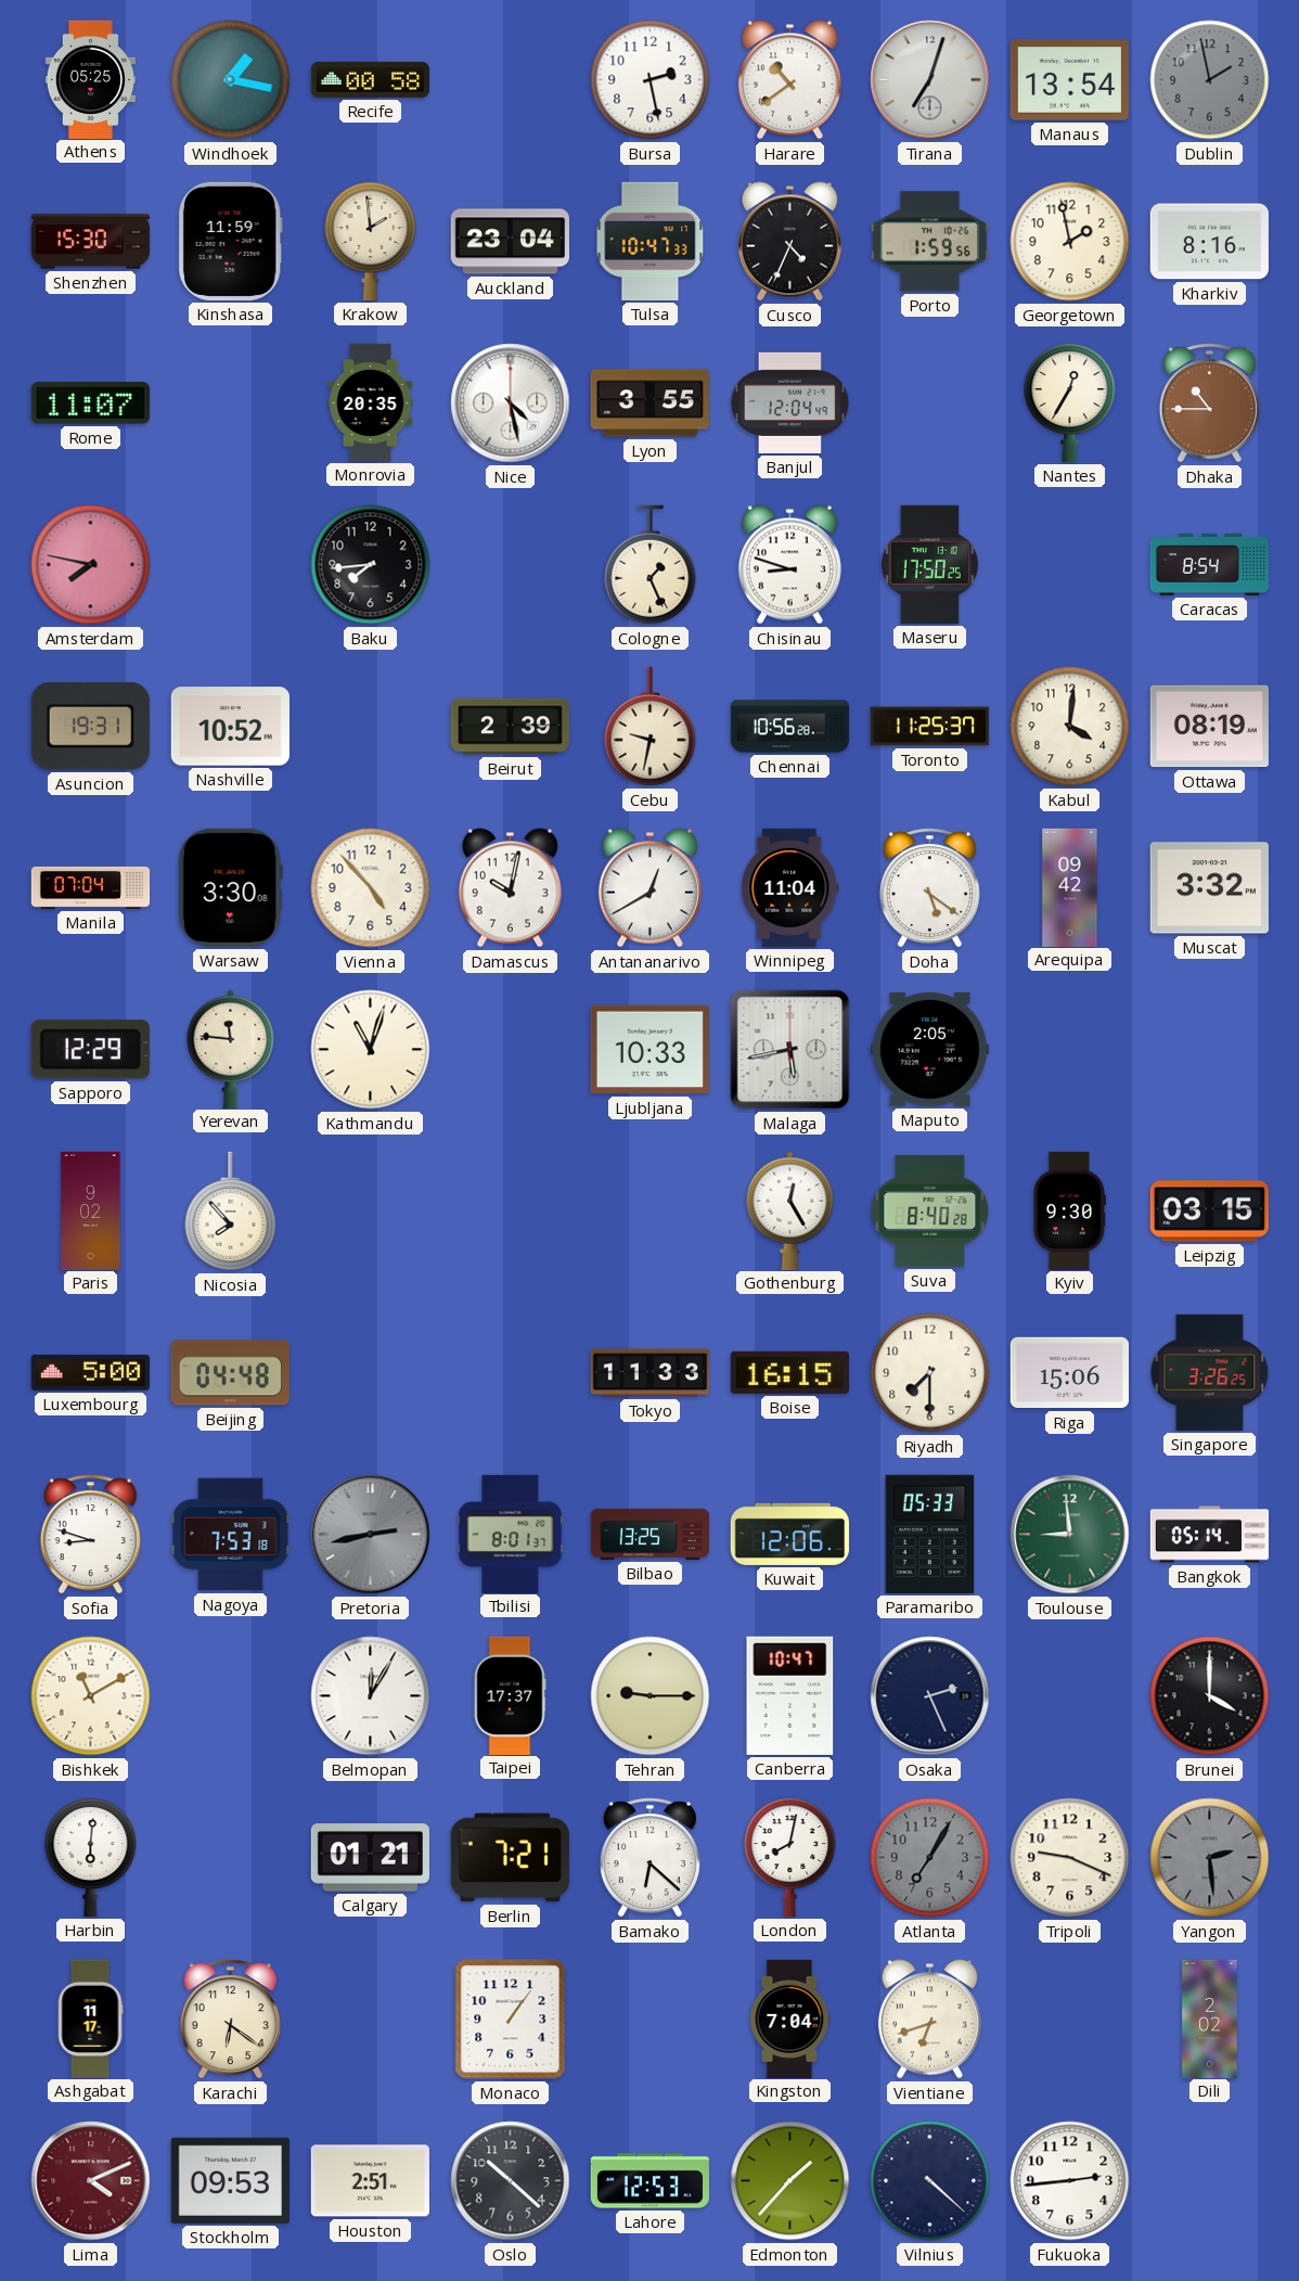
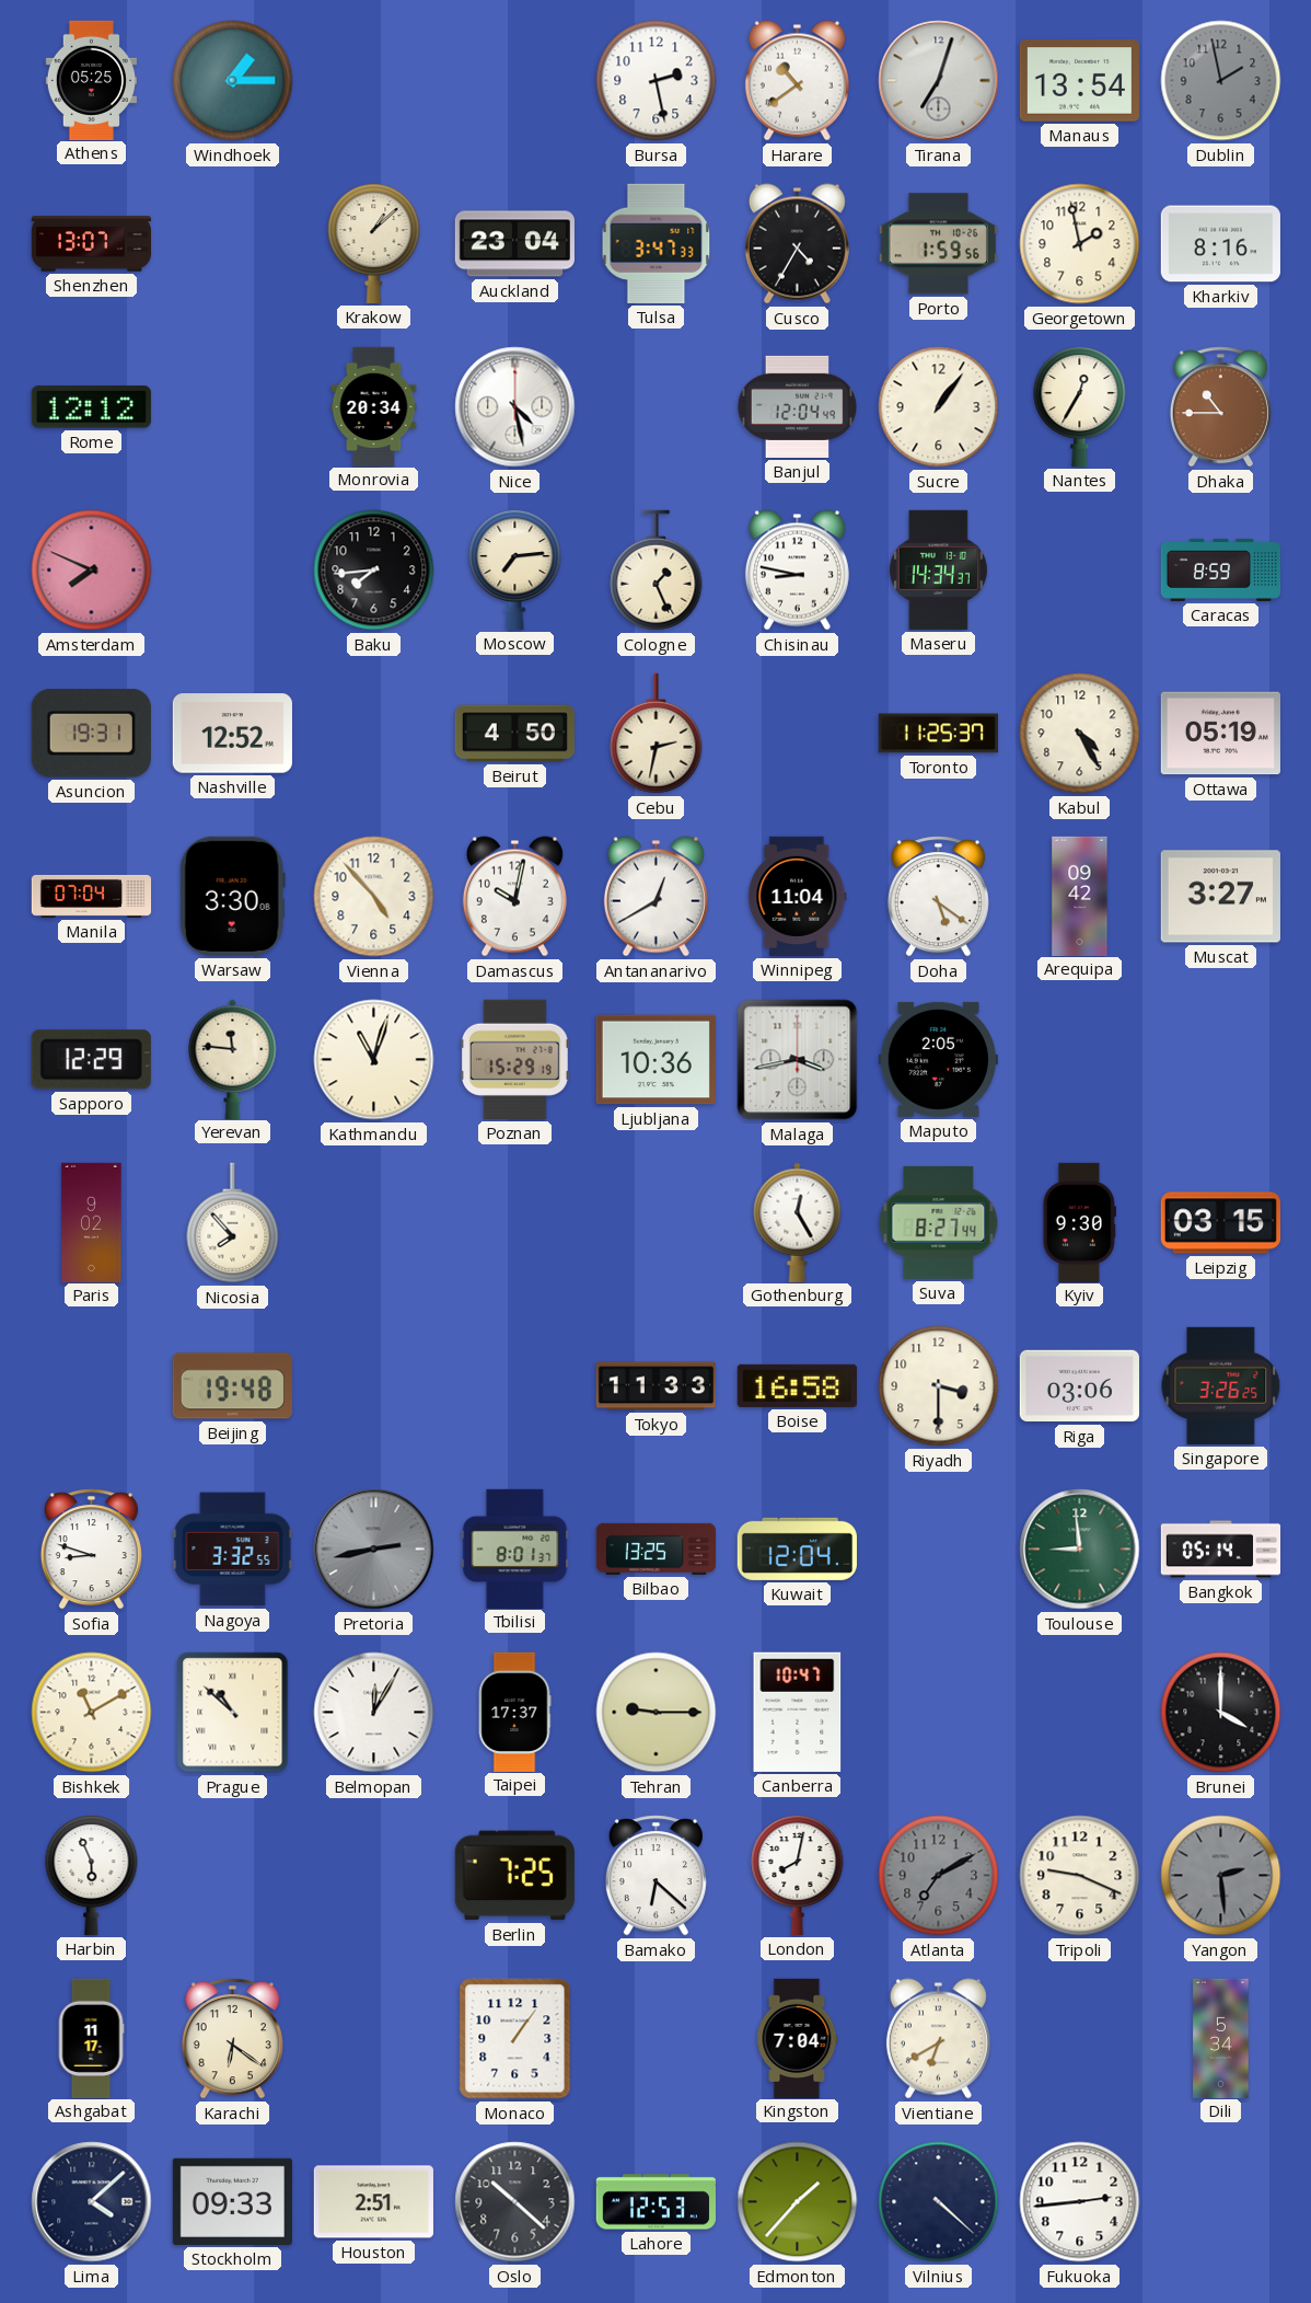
Windhoek: 1:17 -> 1:15
Recife: 00:58 -> none
Shenzhen: 15:30 -> 13:07
Kinshasa: 11:59 -> none
Krakow: 1:59 -> 1:08
Tulsa: 10:47 -> 3:47
Cusco: 4:34 -> 4:35
Rome: 11:07 -> 12:12
Monrovia: 20:35 -> 20:34
Lyon: 3:55 -> none
Sucre: none -> 1:06
Amsterdam: 7:47 -> 7:49
Moscow: none -> 7:14
Chisinau: 8:48 -> 8:47
Maseru: 17:50 -> 14:34
Caracas: 8:54 -> 8:59
Nashville: 10:52 -> 12:52
Beirut: 2:39 -> 4:50
Cebu: 9:32 -> 2:32
Chennai: 10:56 -> none
Kabul: 4:01 -> 4:25
Ottawa: 08:19 -> 05:19
Muscat: 3:32 -> 3:27
Poznan: none -> 15:29
Ljubljana: 10:33 -> 10:36
Malaga: 5:43 -> 3:43
Suva: 8:40 -> 8:27
Luxembourg: 5:00 -> none
Beijing: 04:48 -> 19:48
Boise: 16:15 -> 16:58
Riyadh: 7:30 -> 3:30
Riga: 15:06 -> 03:06
Nagoya: 7:53 -> 3:32
Kuwait: 12:06 -> 12:04
Paramaribo: 05:33 -> none
Prague: none -> 10:52
Osaka: 2:26 -> none
Harbin: 6:01 -> 5:56
Calgary: 01:21 -> none
Berlin: 7:21 -> 7:25
Atlanta: 7:05 -> 7:10
Vientiane: 6:42 -> 6:40
Dili: 2:02 -> 5:34
Lima: 4:11 -> 4:08
Lima dial: burgundy -> navy
Stockholm: 09:53 -> 09:33
